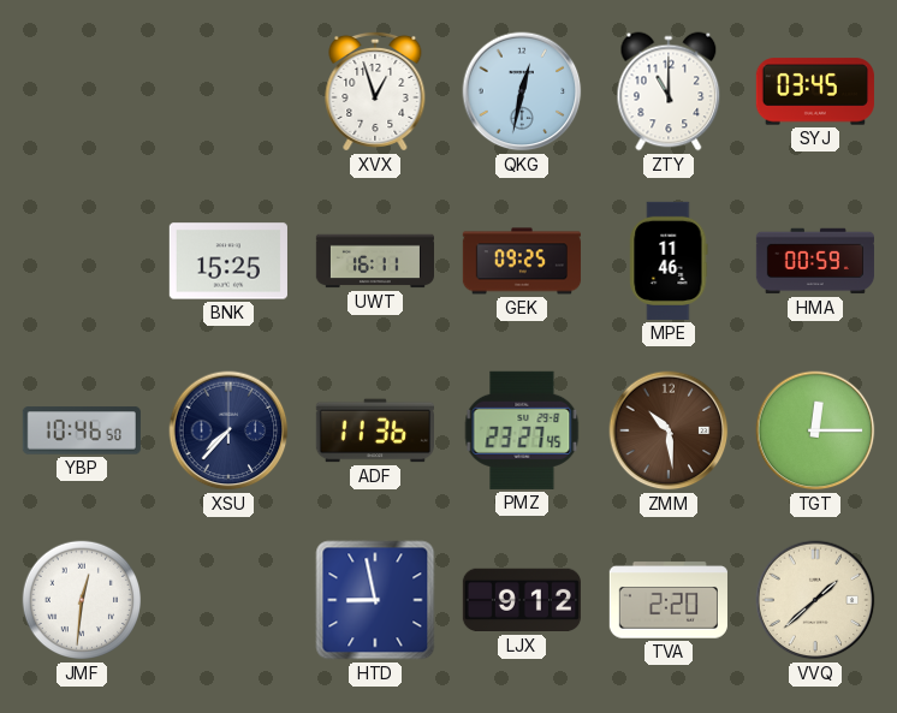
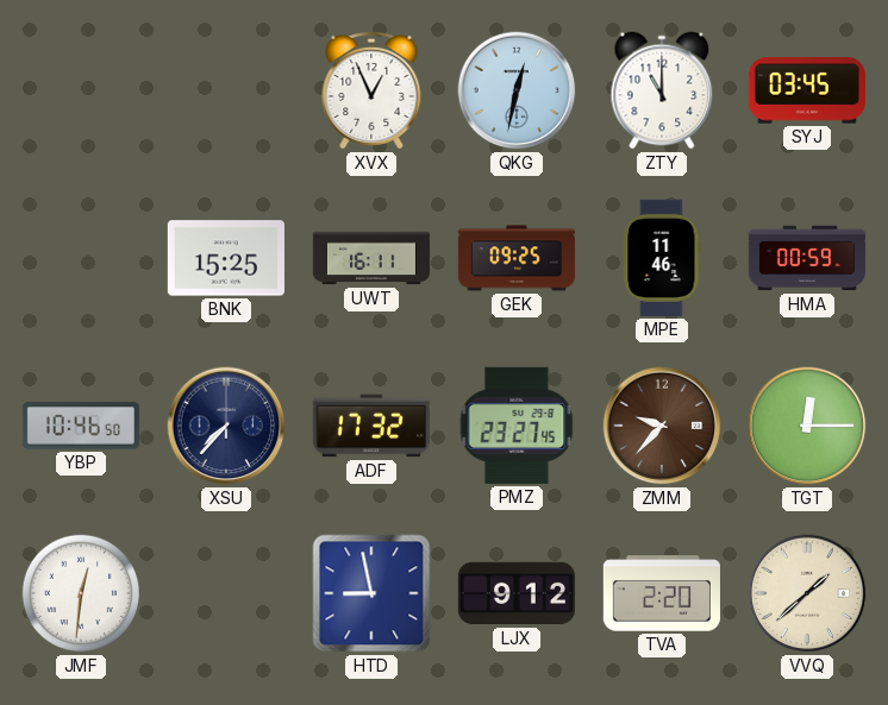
XVX: 12:57 -> 12:56
ADF: 11:36 -> 17:32
ZMM: 10:29 -> 9:37
